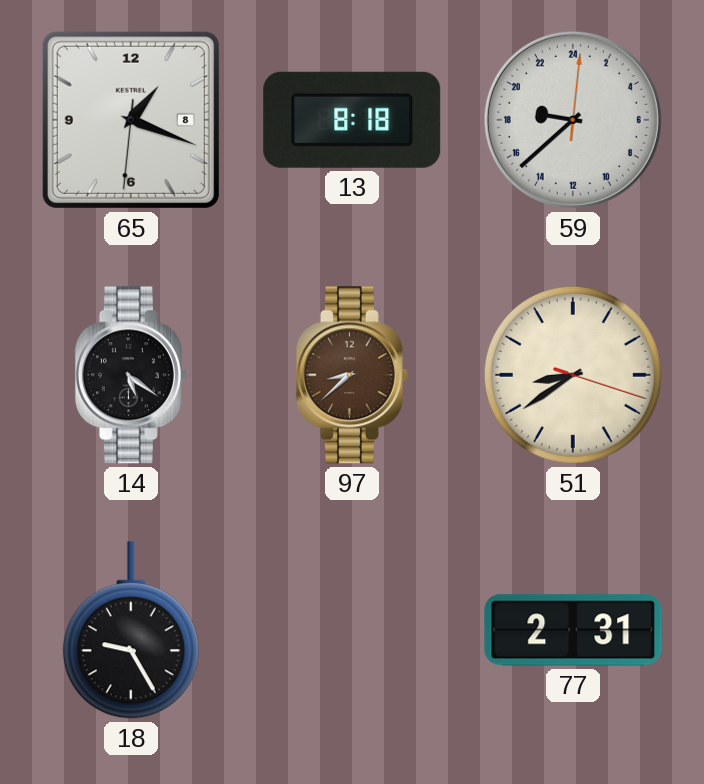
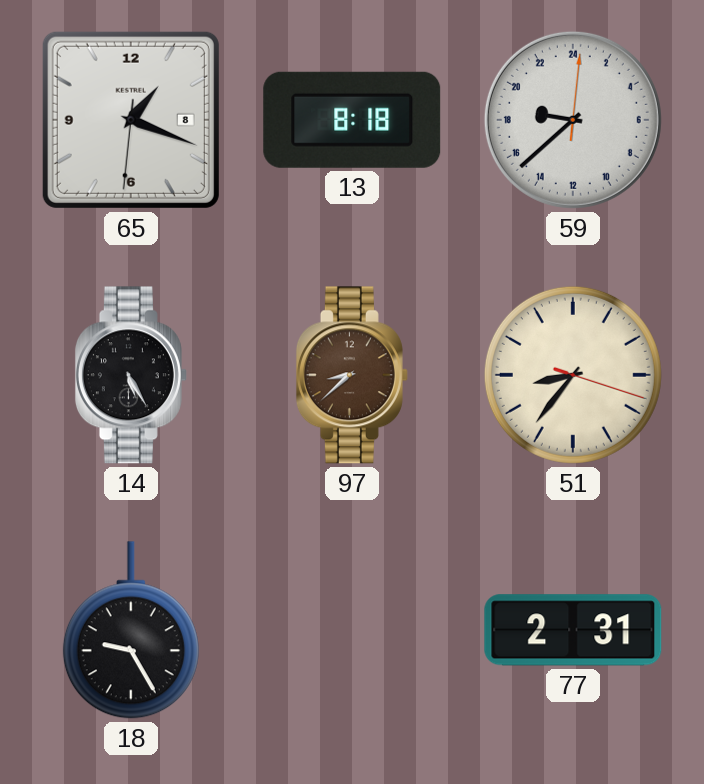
14: 5:21 -> 5:25
51: 8:39 -> 8:36
